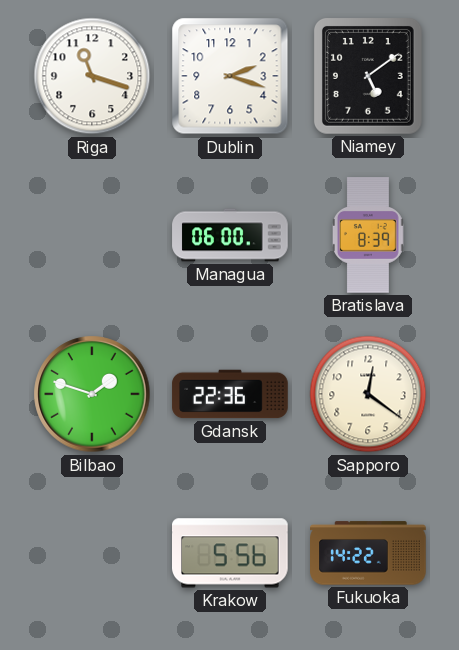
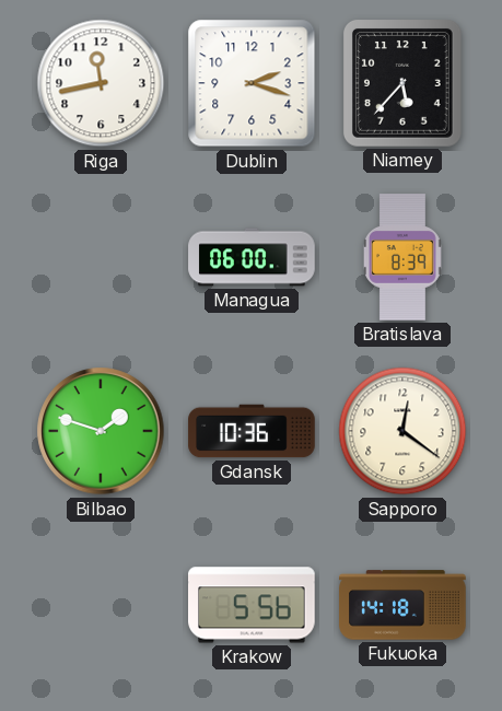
Riga: 11:18 -> 11:43
Niamey: 5:09 -> 5:37
Gdansk: 22:36 -> 10:36
Fukuoka: 14:22 -> 14:18
